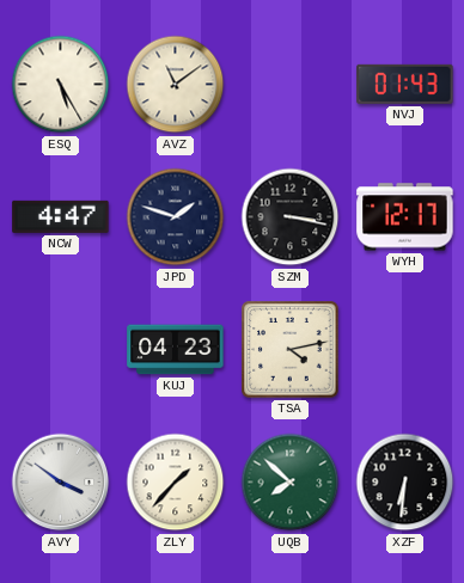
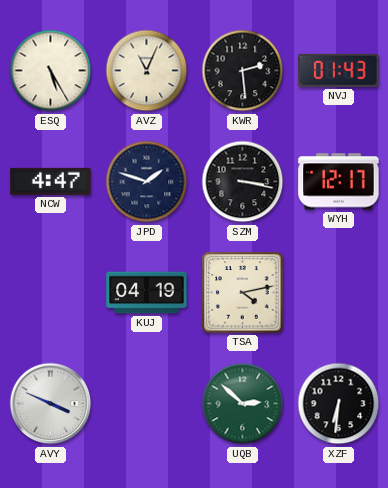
AVZ: 11:09 -> 11:04
KWR: none -> 2:29
KUJ: 04:23 -> 04:19
AVY: 3:51 -> 3:49
ZLY: 1:37 -> none
UQB: 7:52 -> 2:52
